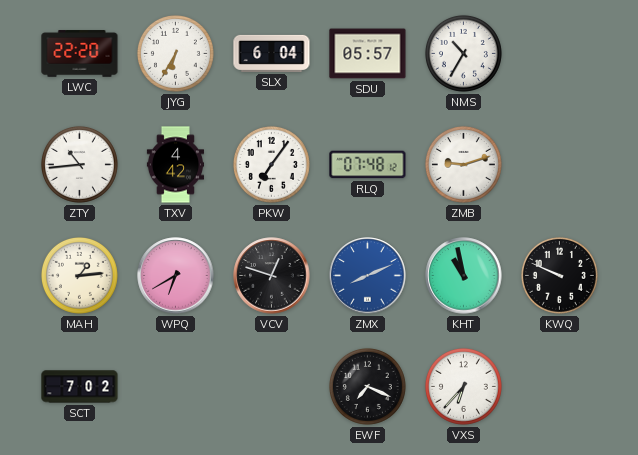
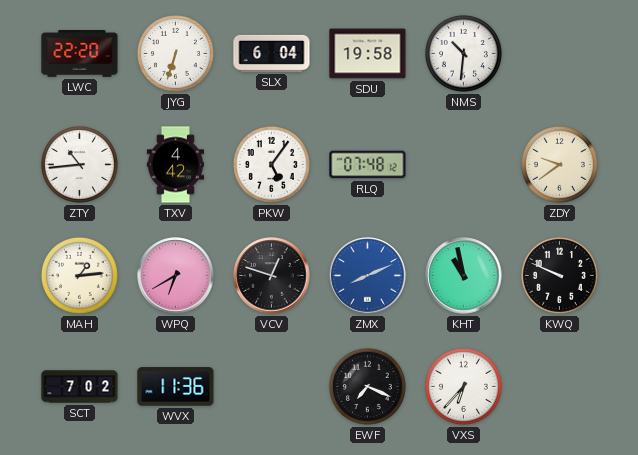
JYG: 6:35 -> 6:33
SDU: 05:57 -> 19:58
NMS: 10:35 -> 10:31
PKW: 7:06 -> 5:06
ZMB: 9:12 -> none
ZDY: none -> 9:39
WVX: none -> 11:36
